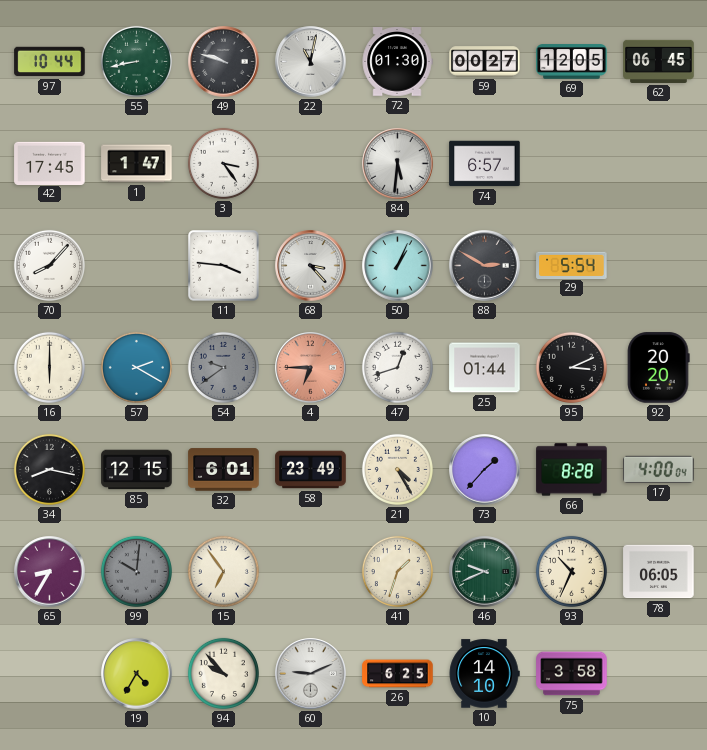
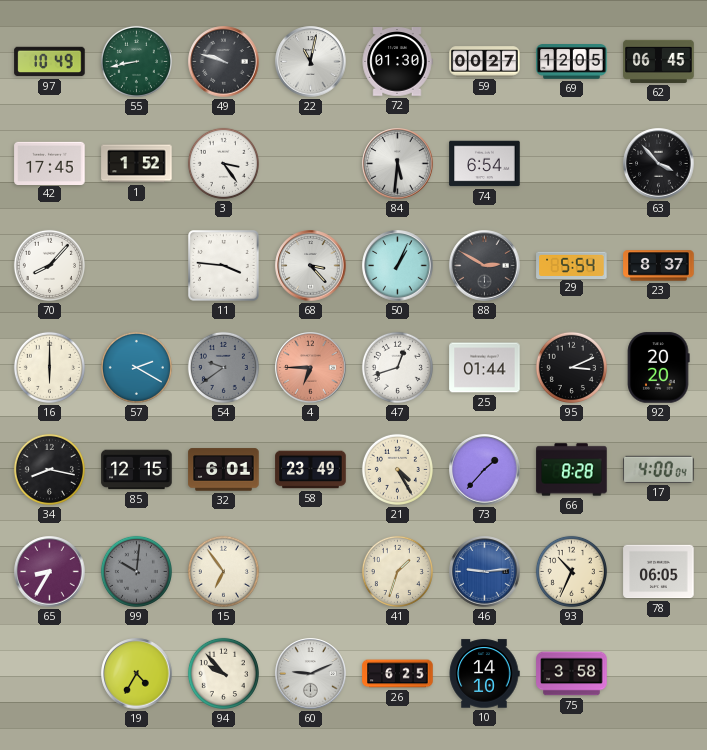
97: 10:44 -> 10:49
1: 1:47 -> 1:52
74: 6:57 -> 6:54
63: none -> 3:53
23: none -> 8:37
46: 9:41 -> 9:14
46 dial: green -> blue
